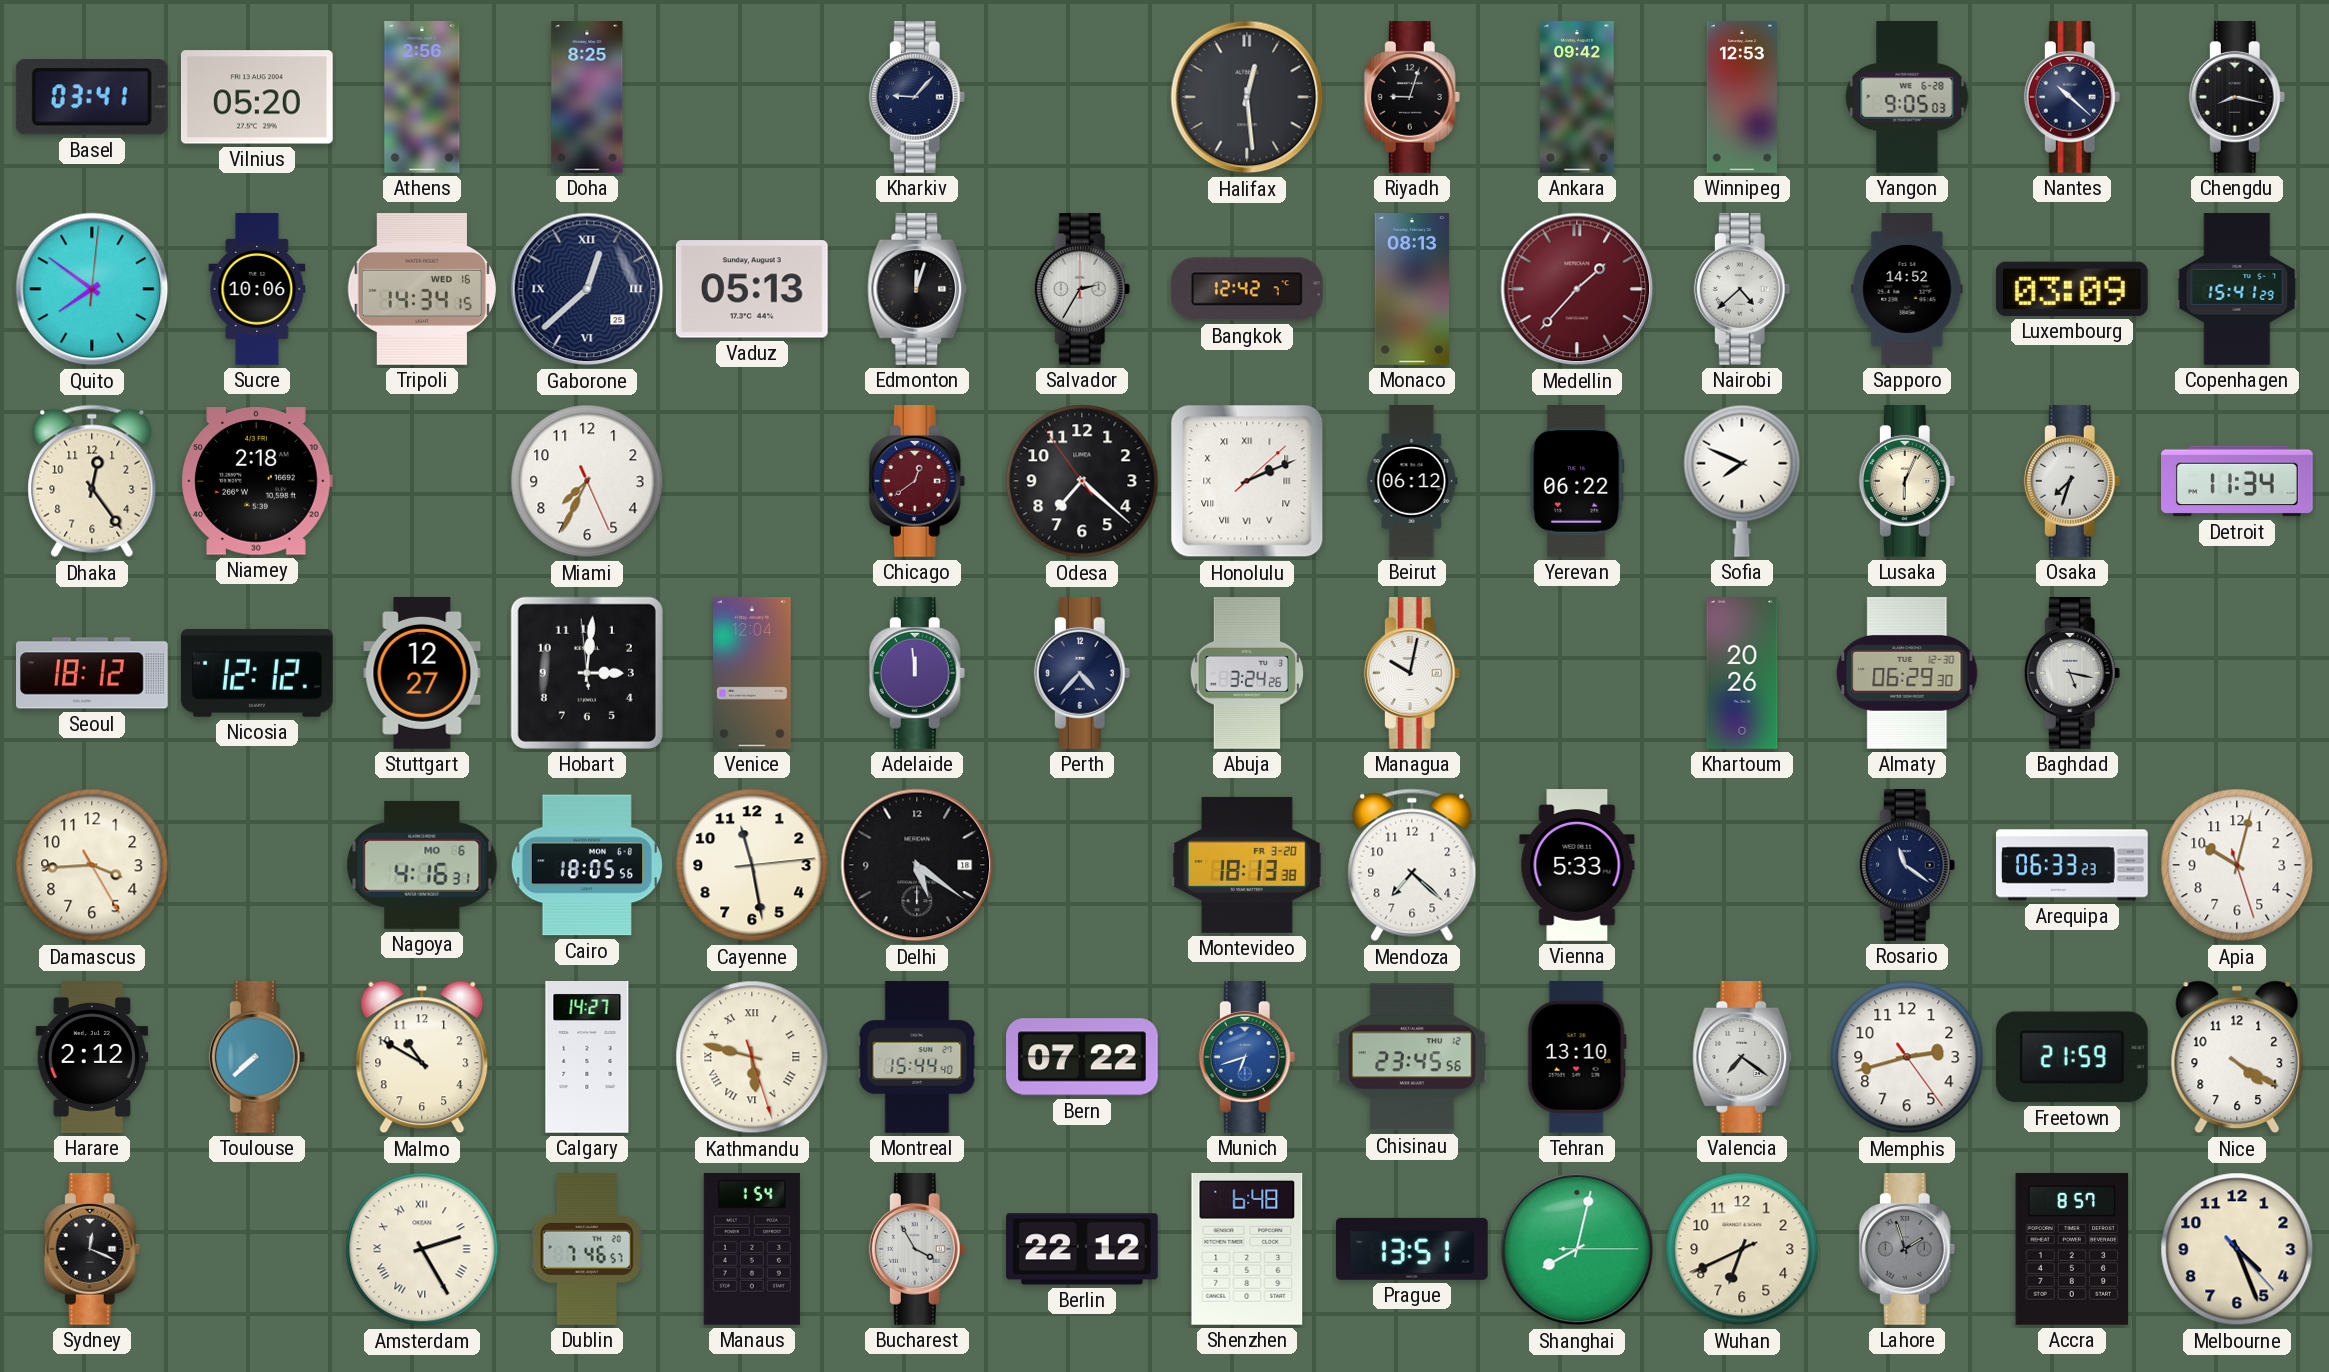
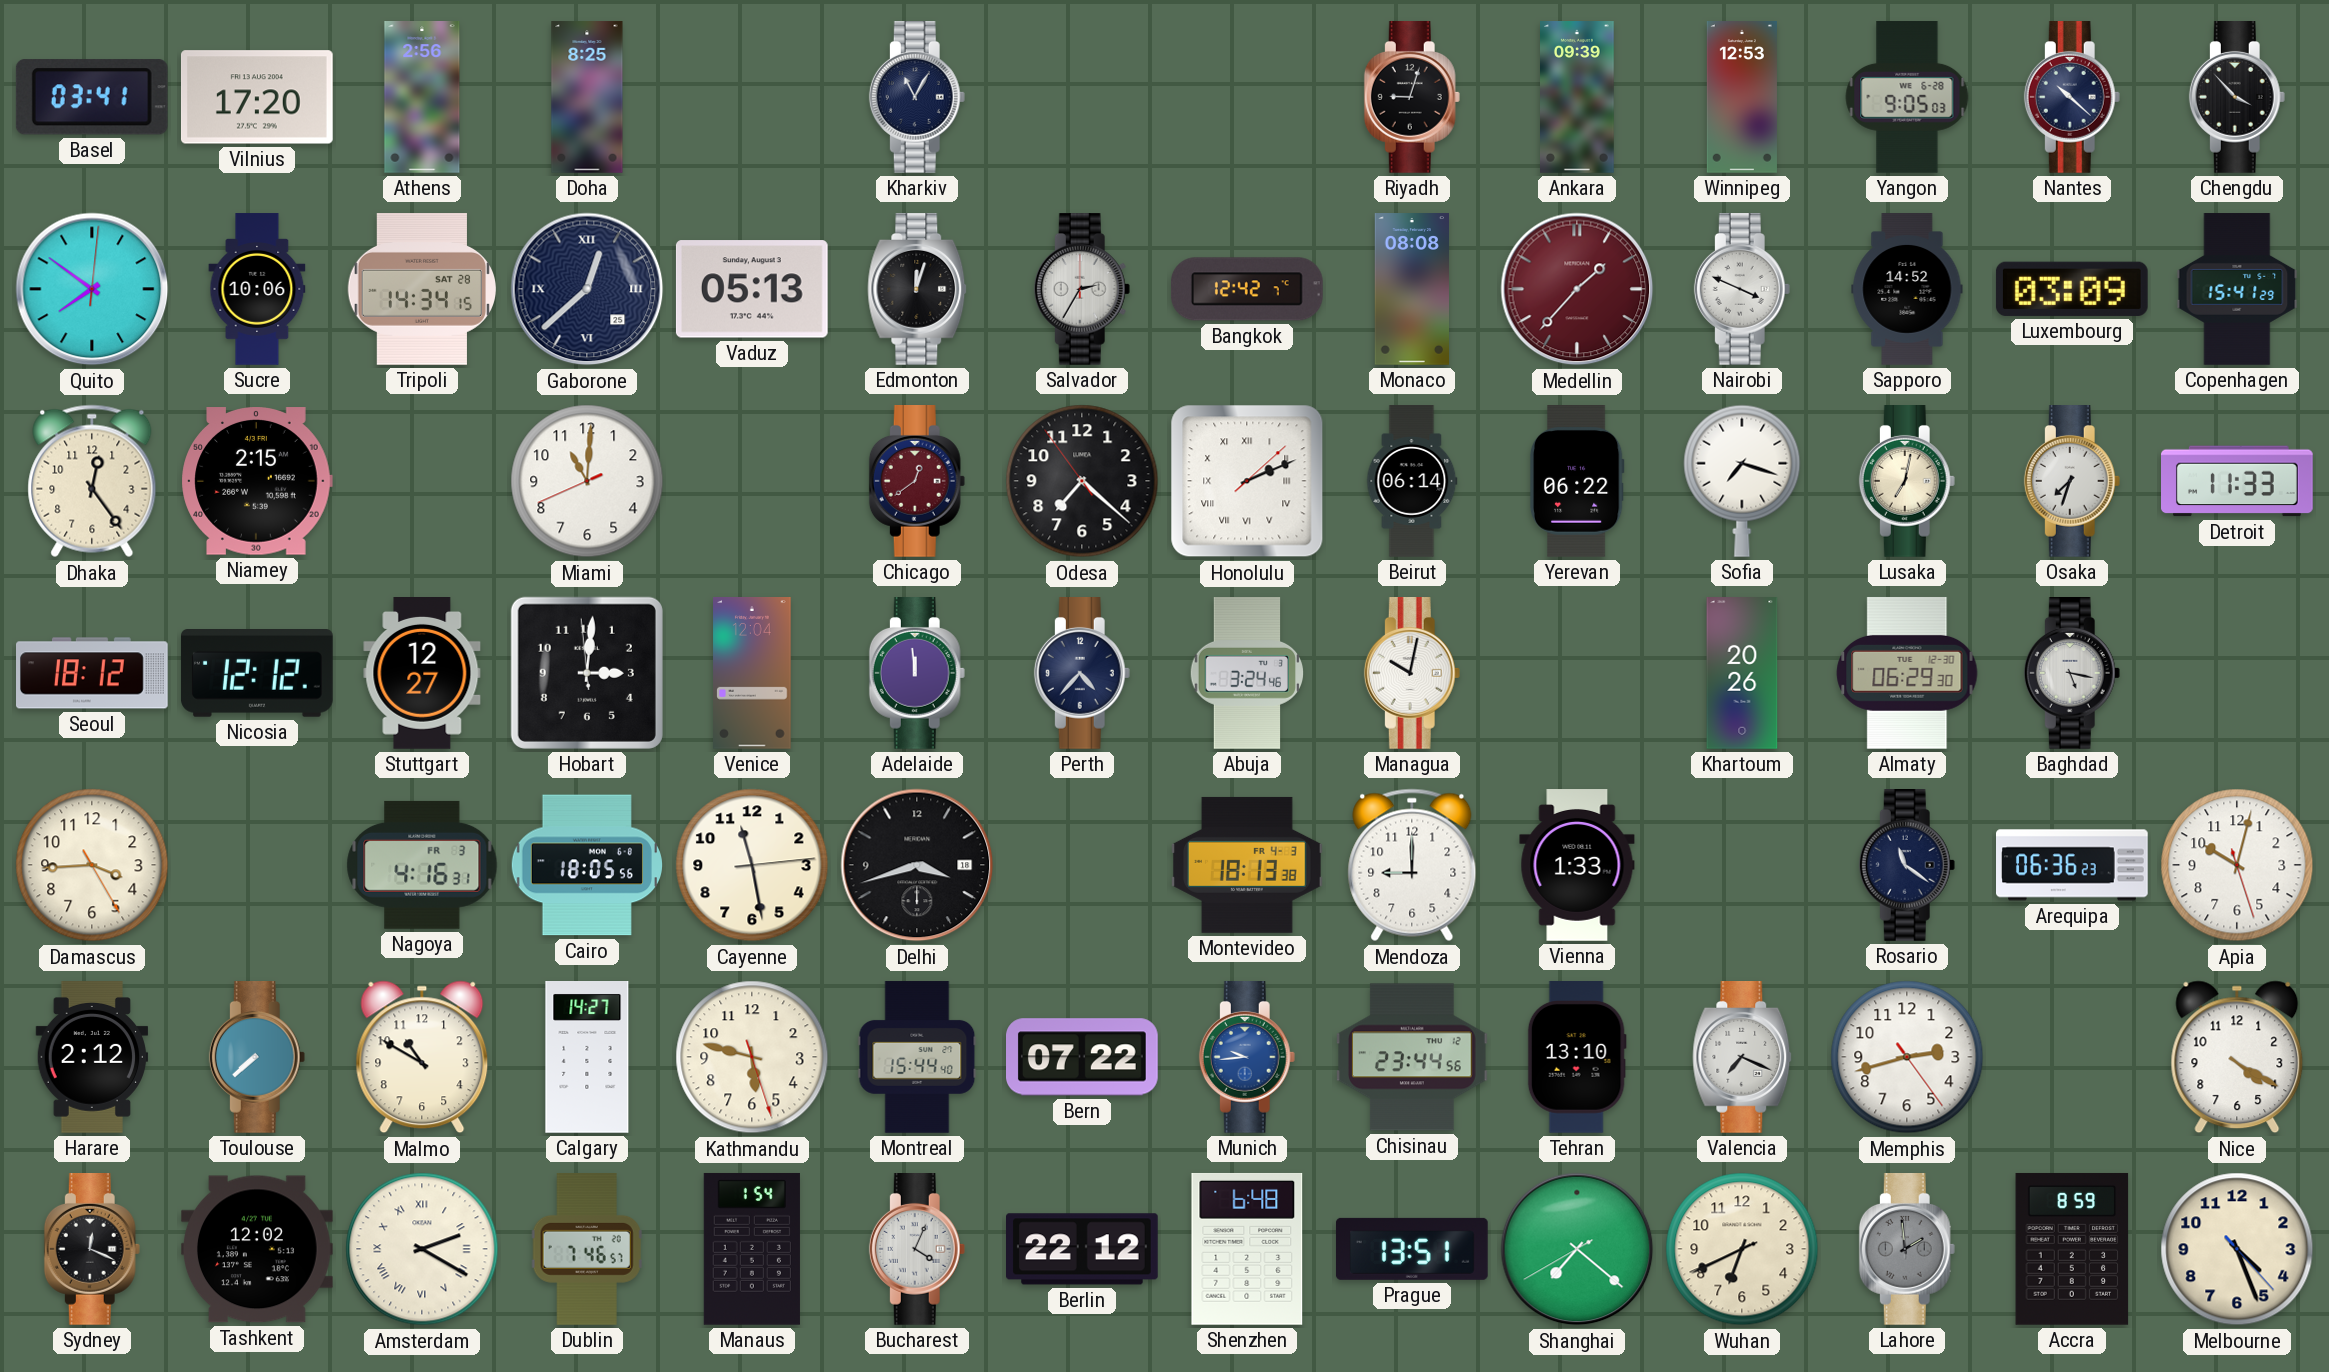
Vilnius: 05:20 -> 17:20
Kharkiv: 9:07 -> 11:05
Halifax: 12:29 -> none
Ankara: 09:42 -> 09:39
Chengdu: 8:17 -> 3:53
Tripoli date: WED 16 -> SAT 28
Monaco: 08:13 -> 08:08
Nairobi: 4:38 -> 3:49
Niamey: 2:18 -> 2:15
Miami: 7:34 -> 11:00
Beirut: 06:12 -> 06:14
Sofia: 7:49 -> 7:18
Lusaka: 6:04 -> 7:02
Detroit: 11:34 -> 11:33
Abuja: 3:24:26 -> 3:24:46
Nagoya date: MO 6 -> FR 3
Delhi: 5:21 -> 3:42
Montevideo date: FR 3-20 -> FR 4-3
Mendoza: 7:22 -> 9:00
Vienna: 5:33 -> 1:33
Arequipa: 06:33 -> 06:36
Kathmandu numerals: Roman -> Arabic
Munich: 6:42 -> 9:44
Chisinau: 23:45 -> 23:44
Valencia: 7:21 -> 7:19
Freetown: 21:59 -> none
Tashkent: none -> 12:02
Amsterdam: 2:25 -> 2:20
Bucharest: 3:55 -> 4:04
Shanghai: 8:02 -> 7:21
Lahore: 1:57 -> 1:59
Accra: 8:57 -> 8:59
